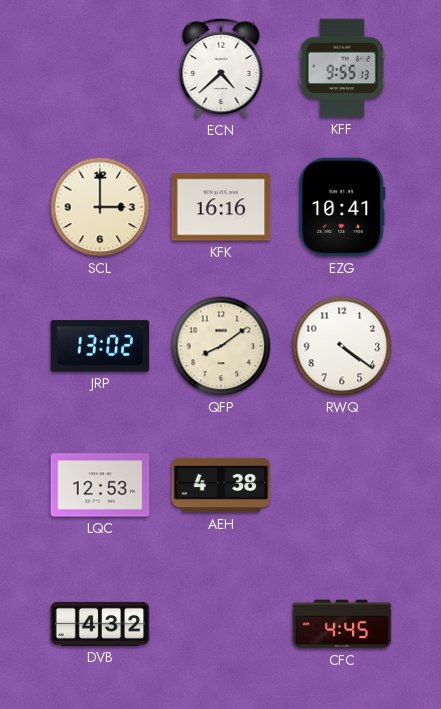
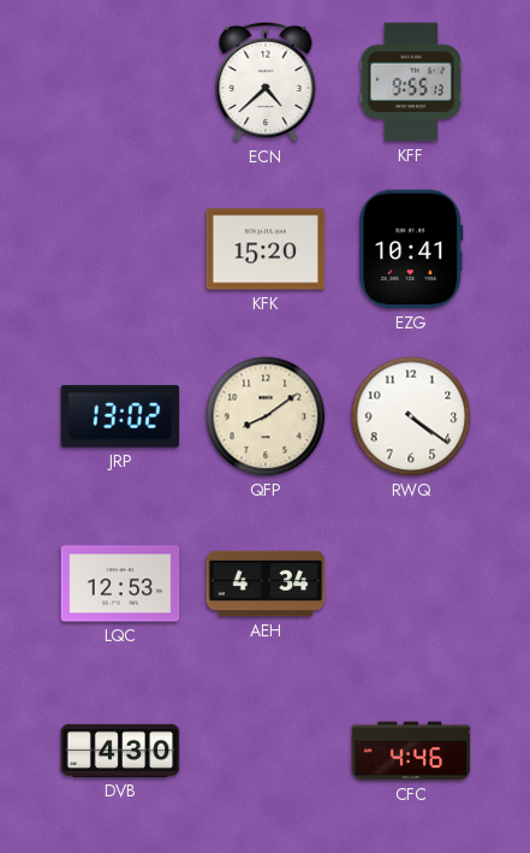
SCL: 3:00 -> none
KFK: 16:16 -> 15:20
AEH: 4:38 -> 4:34
DVB: 4:32 -> 4:30
CFC: 4:45 -> 4:46
